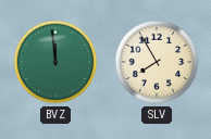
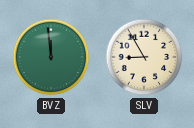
SLV: 7:55 -> 8:55
